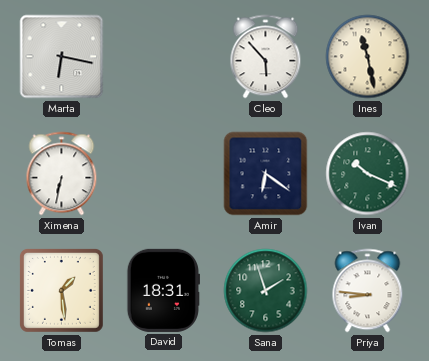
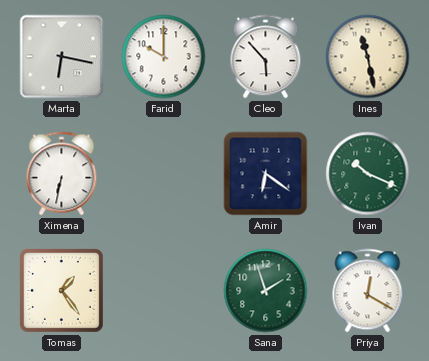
Farid: none -> 10:00
Tomas: 1:29 -> 1:24
David: 18:31 -> none
Priya: 8:46 -> 12:20
